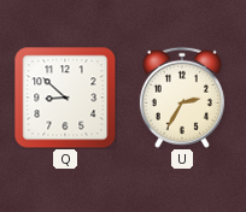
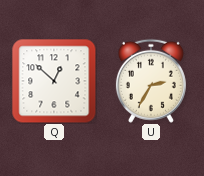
Q: 8:52 -> 12:52
